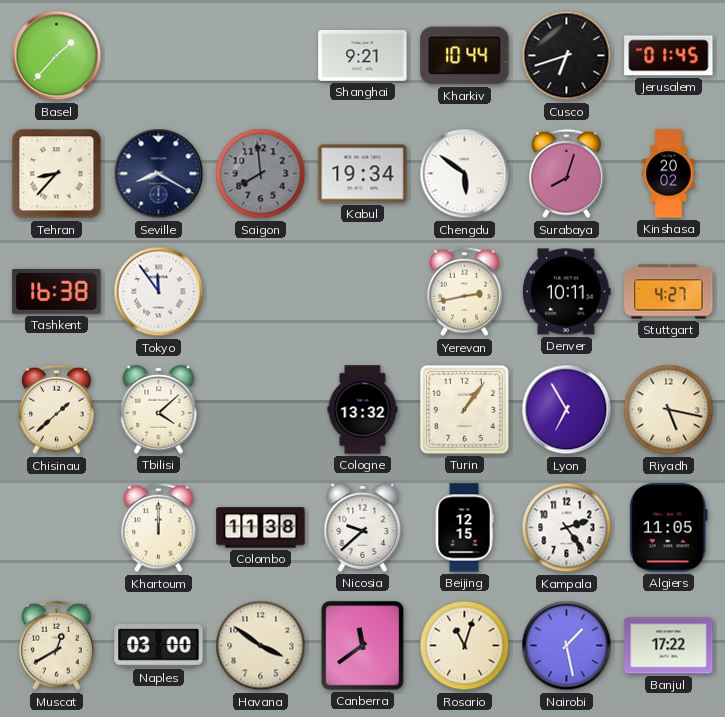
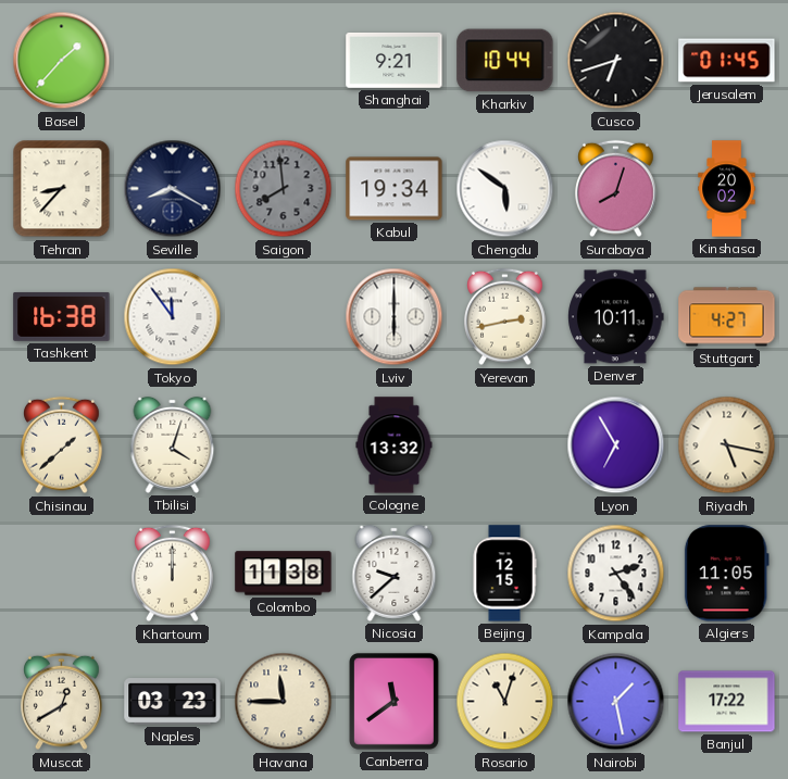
Lviv: none -> 6:00
Tbilisi: 4:08 -> 4:03
Turin: 1:06 -> none
Naples: 03:00 -> 03:23
Havana: 3:51 -> 11:45
